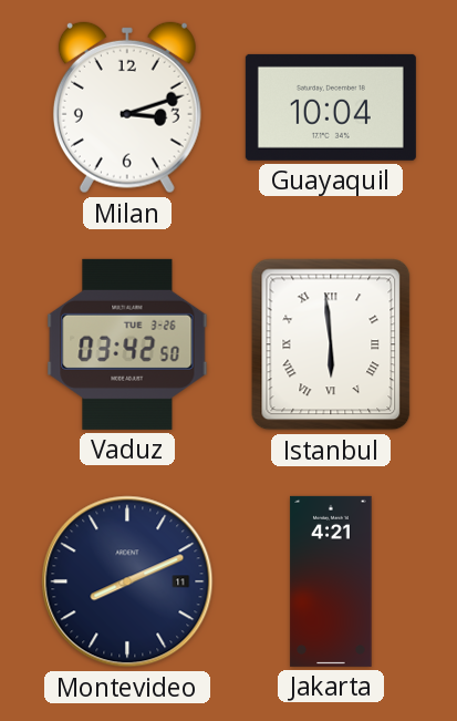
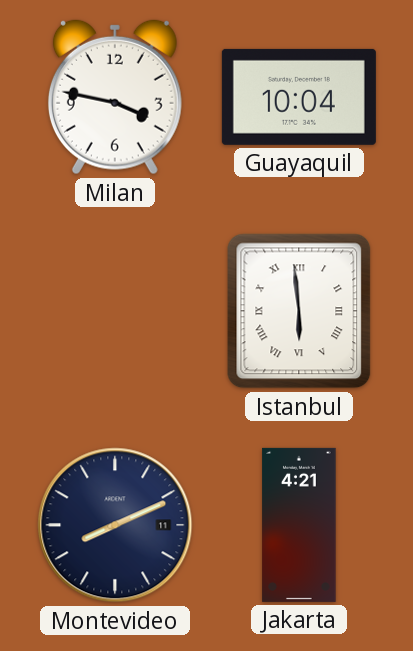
Milan: 3:12 -> 3:47
Vaduz: 03:42 -> none
